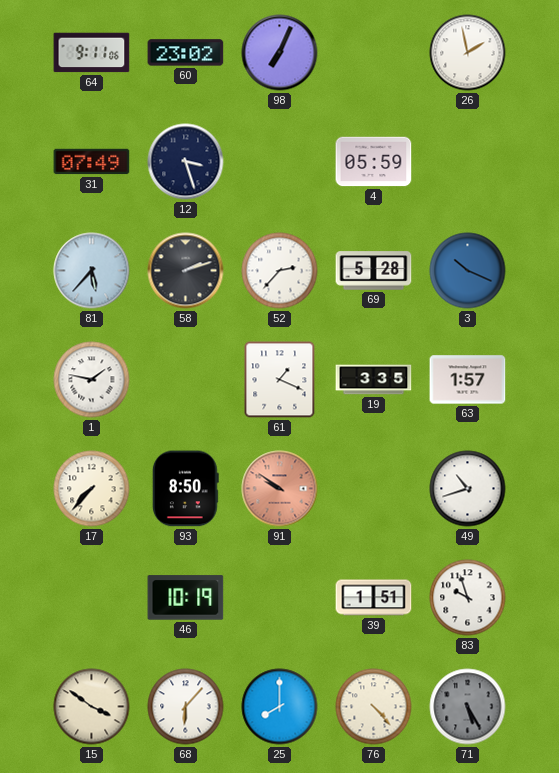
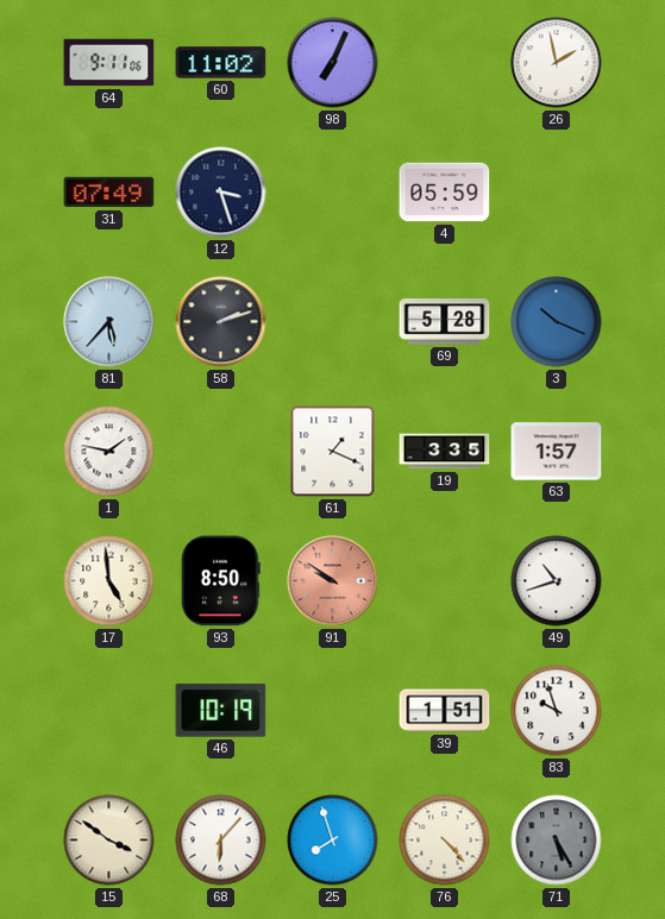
60: 23:02 -> 11:02
52: 2:37 -> none
17: 7:37 -> 4:59
25: 8:00 -> 7:57
